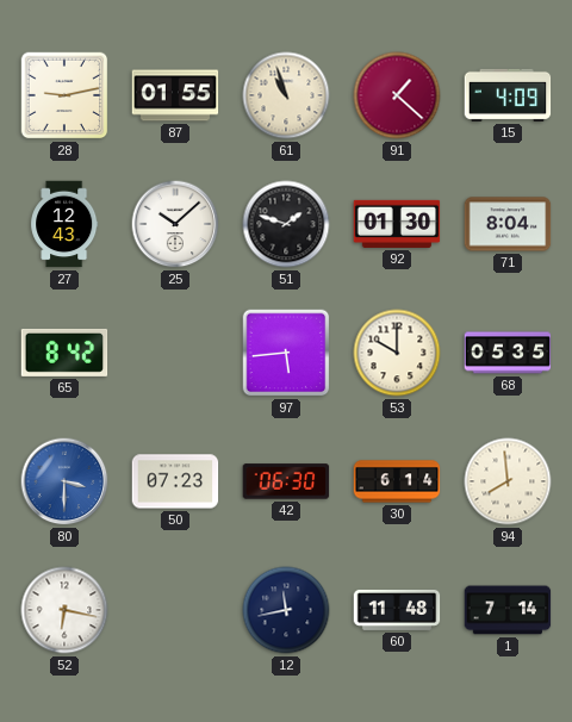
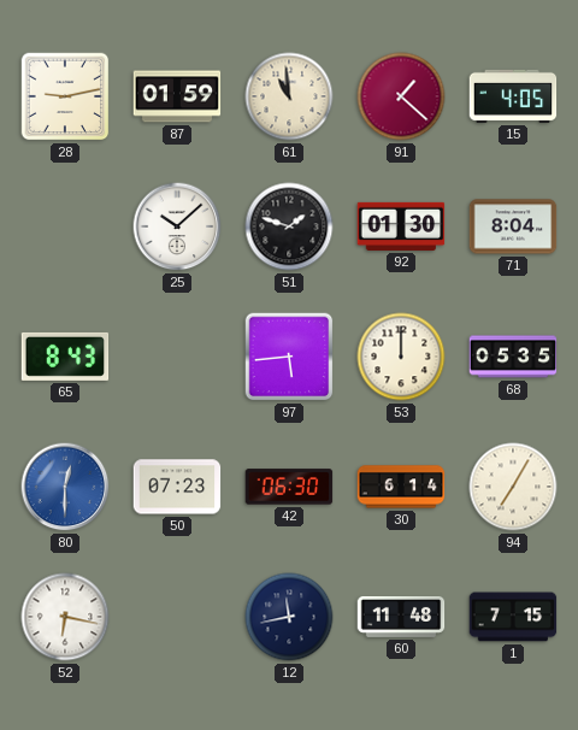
87: 01:55 -> 01:59
61: 10:57 -> 10:59
15: 4:09 -> 4:05
27: 12:43 -> none
65: 8:42 -> 8:43
53: 10:00 -> 12:00
80: 3:30 -> 12:30
94: 7:59 -> 7:05
1: 7:14 -> 7:15
